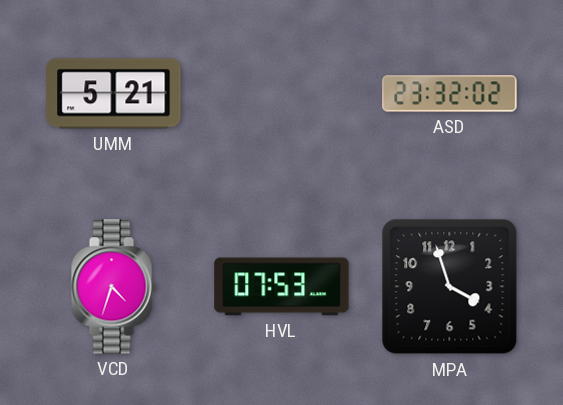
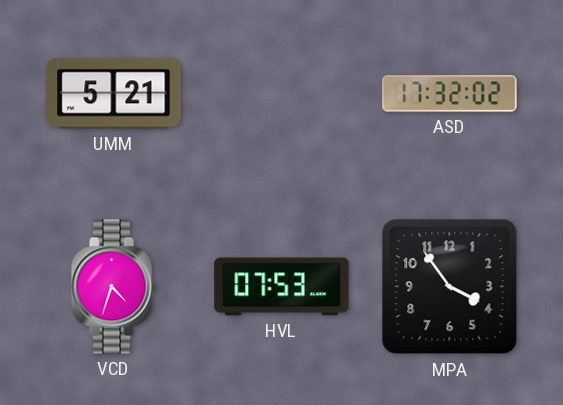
ASD: 23:32 -> 17:32
MPA: 3:57 -> 3:54
